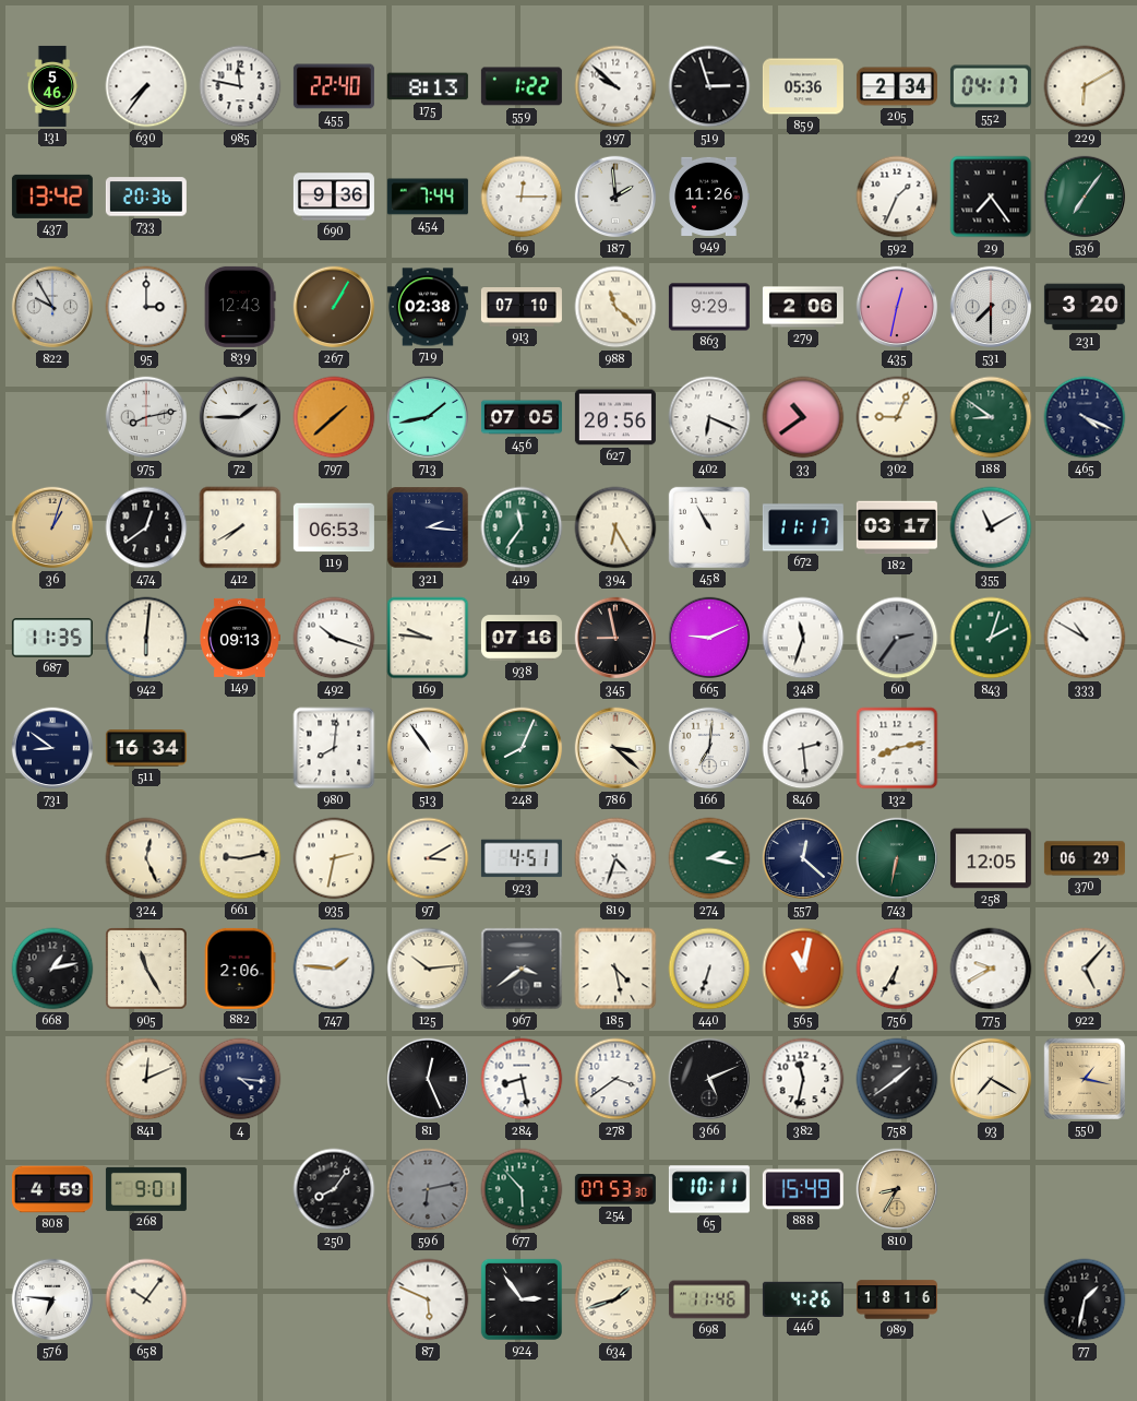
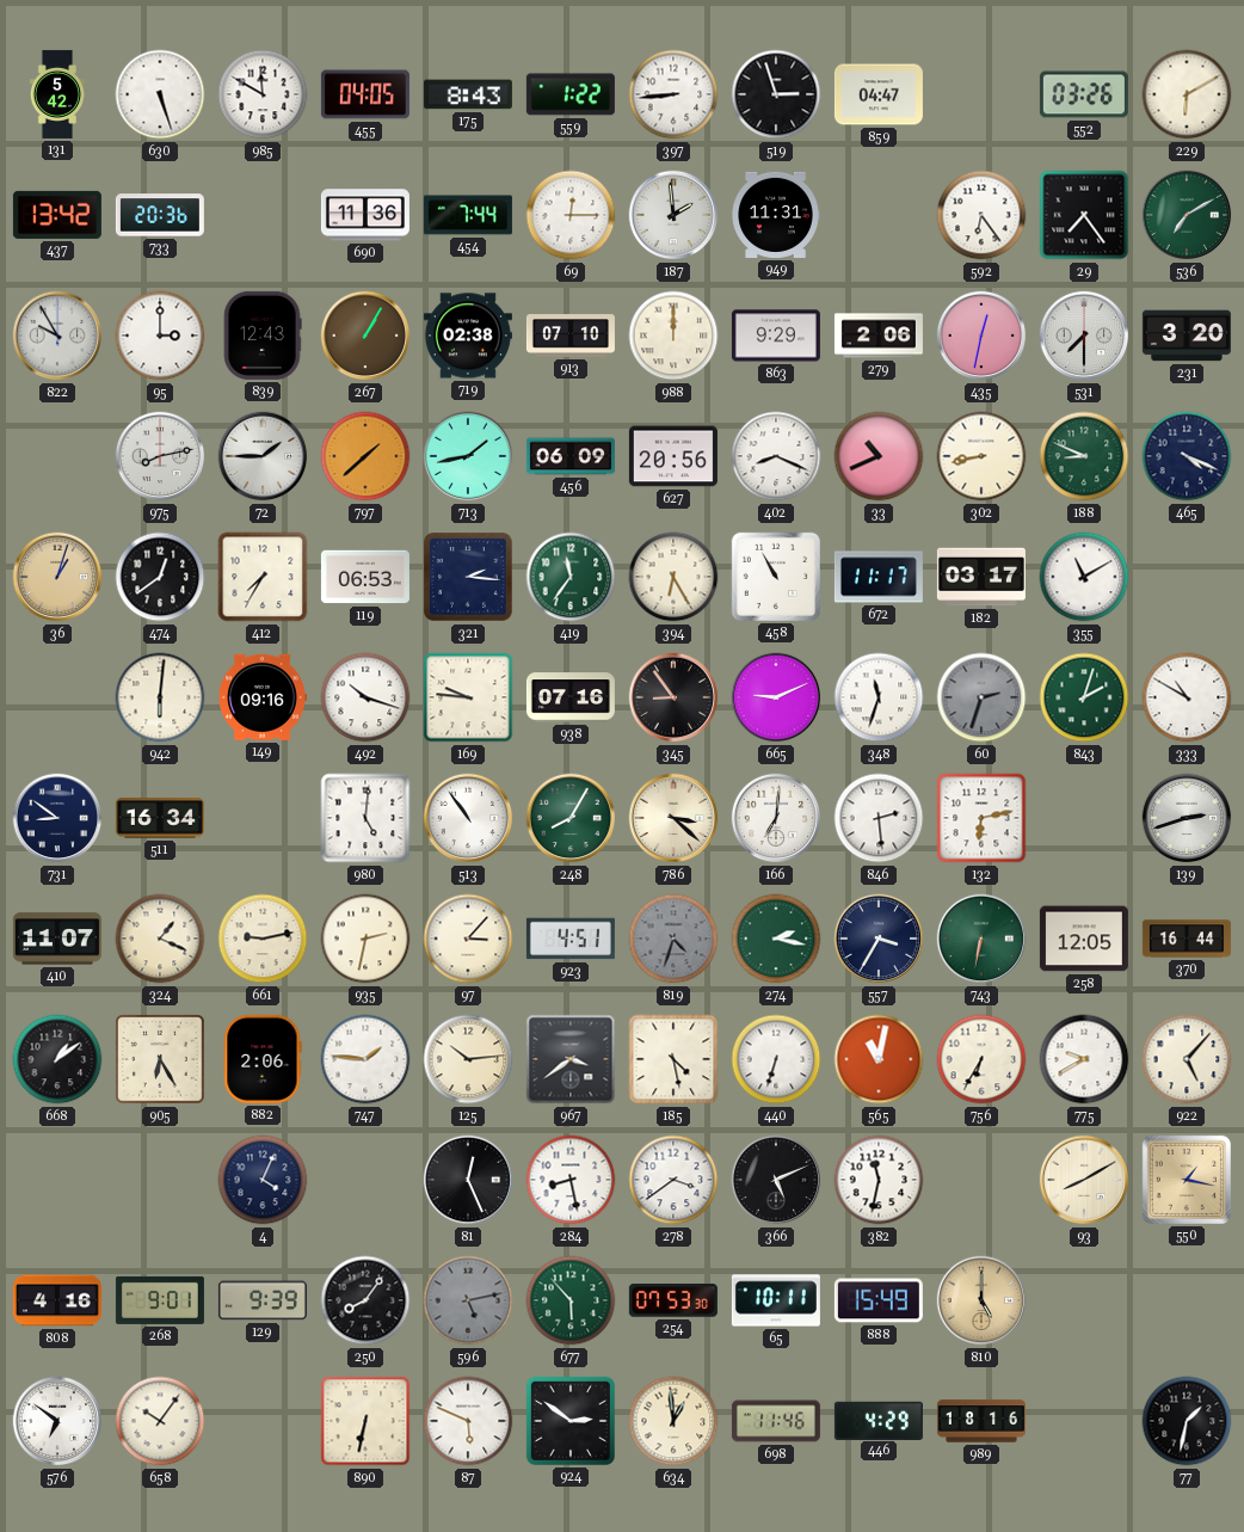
131: 5:46 -> 5:42
630: 7:36 -> 5:27
985: 11:47 -> 11:50
455: 22:40 -> 04:05
175: 8:13 -> 8:43
397: 9:52 -> 8:44
859: 05:36 -> 04:47
205: 2:34 -> none
552: 04:17 -> 03:26
690: 9:36 -> 11:36
949: 11:26 -> 11:31
592: 1:34 -> 6:24
536: 7:06 -> 7:10
988: 11:22 -> 12:00
456: 07:05 -> 06:09
402: 6:19 -> 8:19
33: 10:39 -> 10:41
302: 9:04 -> 8:43
188: 8:51 -> 8:49
412: 7:40 -> 7:35
687: 11:35 -> none
149: 09:13 -> 09:16
345: 8:58 -> 8:54
60: 2:36 -> 2:33
980: 8:01 -> 5:01
248: 8:04 -> 8:05
132: 8:13 -> 6:13
139: none -> 2:42
410: none -> 11:07
324: 12:26 -> 1:19
97: 3:10 -> 3:07
819 dial: white -> grey
557: 12:22 -> 3:35
370: 06:29 -> 16:44
668: 1:13 -> 1:09
905: 11:25 -> 6:25
841: 12:11 -> none
4: 4:16 -> 4:04
758: 1:39 -> none
93: 7:20 -> 8:10
808: 4:59 -> 4:16
129: none -> 9:39
596: 6:13 -> 5:13
810: 8:35 -> 5:00
576: 6:46 -> 6:51
890: none -> 6:32
924: 2:54 -> 2:51
634: 1:42 -> 12:59
446: 4:26 -> 4:29
